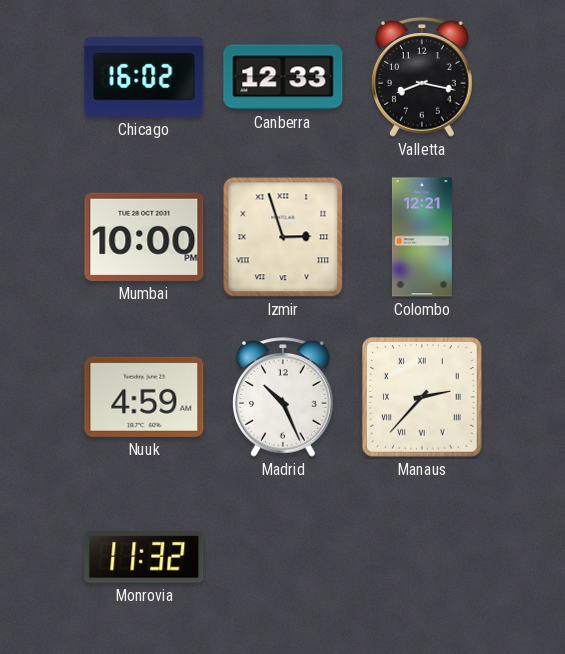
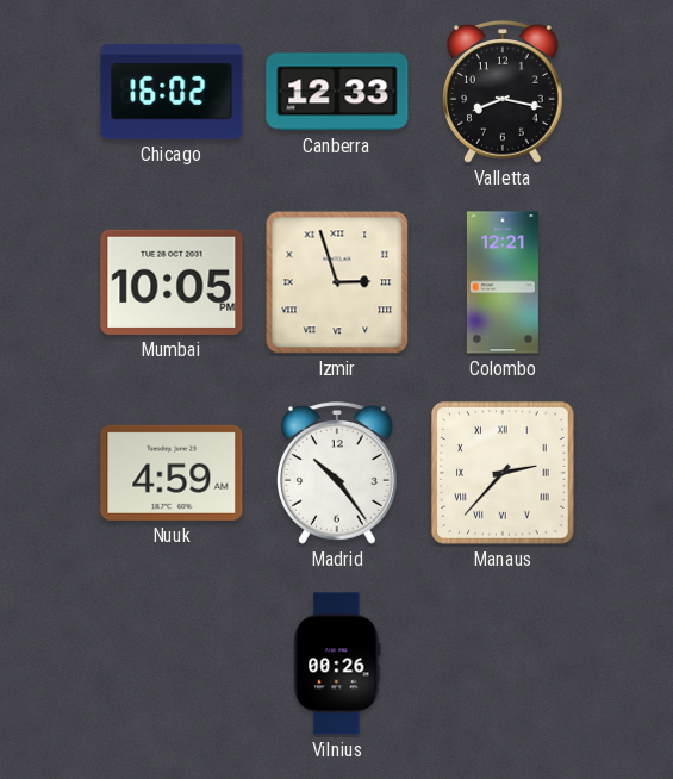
Mumbai: 10:00 -> 10:05
Madrid: 10:26 -> 10:24
Monrovia: 11:32 -> none
Vilnius: none -> 00:26
